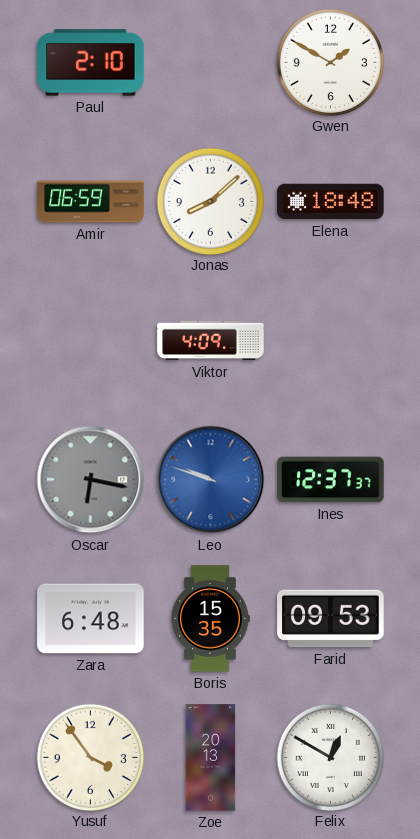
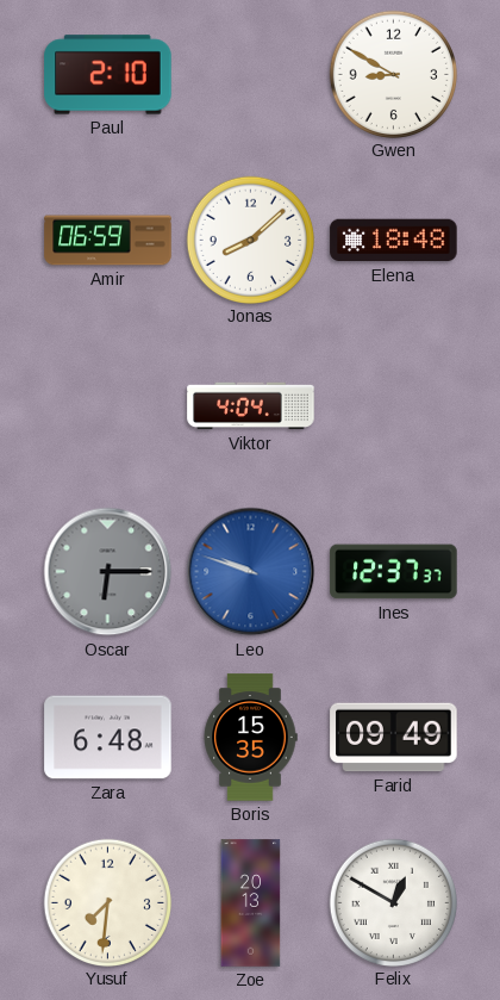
Gwen: 1:50 -> 8:50
Viktor: 4:09 -> 4:04
Oscar: 6:17 -> 6:15
Farid: 09:53 -> 09:49
Yusuf: 3:54 -> 7:31
